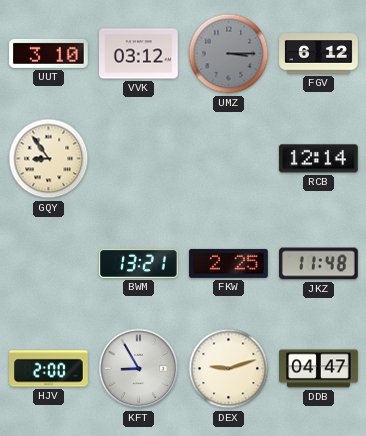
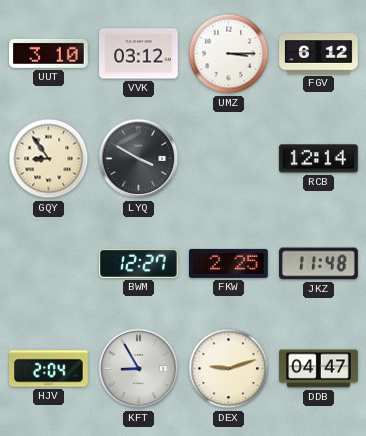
UMZ dial: grey -> white
LYQ: none -> 3:50
BWM: 13:21 -> 12:27
HJV: 2:00 -> 2:04
